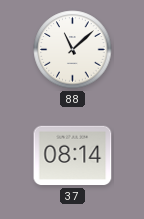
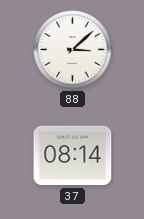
88: 11:08 -> 3:08
